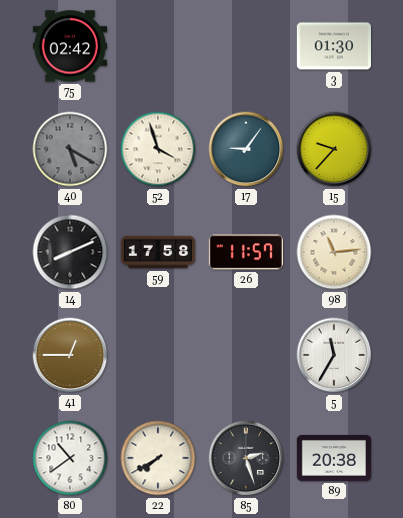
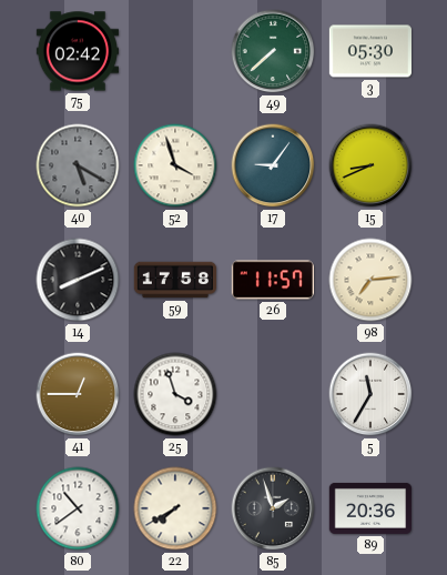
49: none -> 7:38
3: 01:30 -> 05:30
15: 9:37 -> 8:41
98: 11:14 -> 7:14
25: none -> 3:57
85: 2:27 -> 1:57
89: 20:38 -> 20:36
